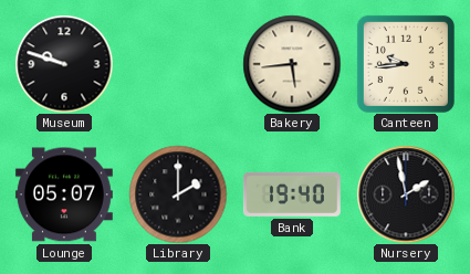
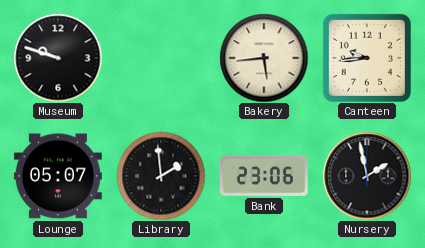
Library: 2:00 -> 1:59
Bank: 19:40 -> 23:06
